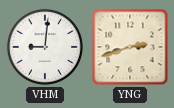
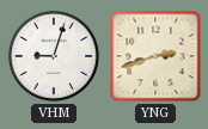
VHM: 9:01 -> 9:03
